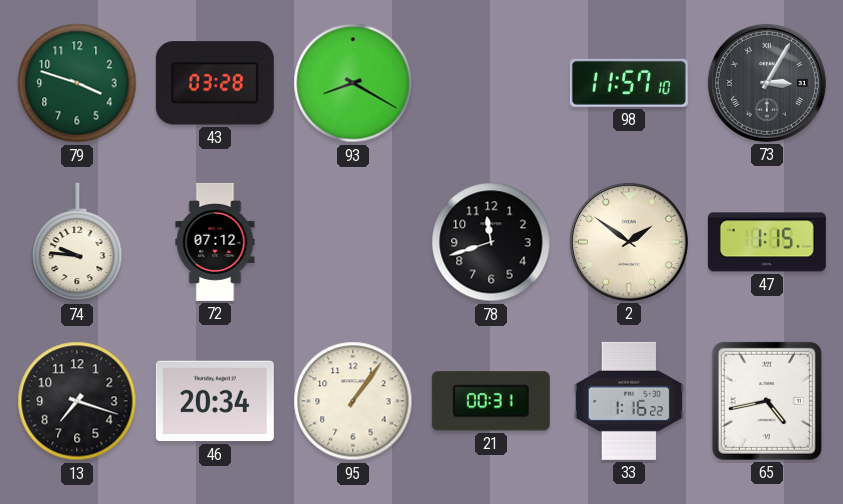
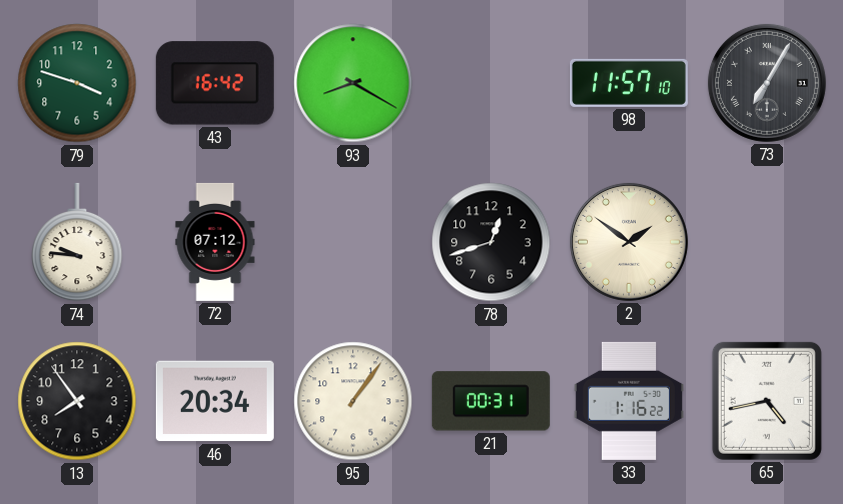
43: 03:28 -> 16:42
73: 3:05 -> 7:05
78: 11:42 -> 12:42
47: 1:15 -> none
13: 7:18 -> 7:54
